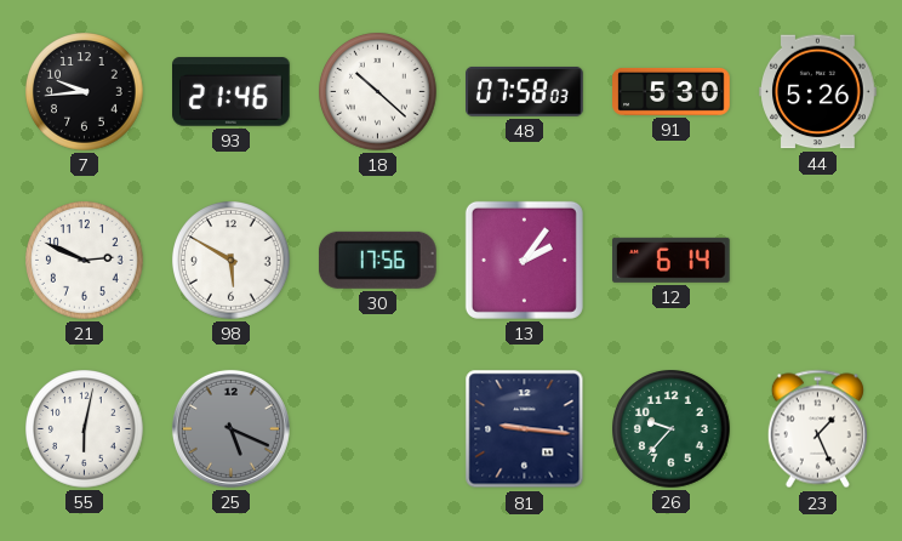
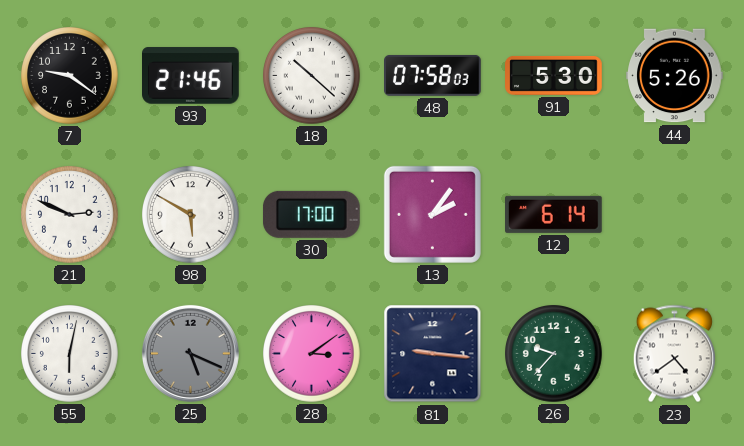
7: 9:44 -> 9:21
30: 17:56 -> 17:00
28: none -> 3:09
23: 1:26 -> 4:39
